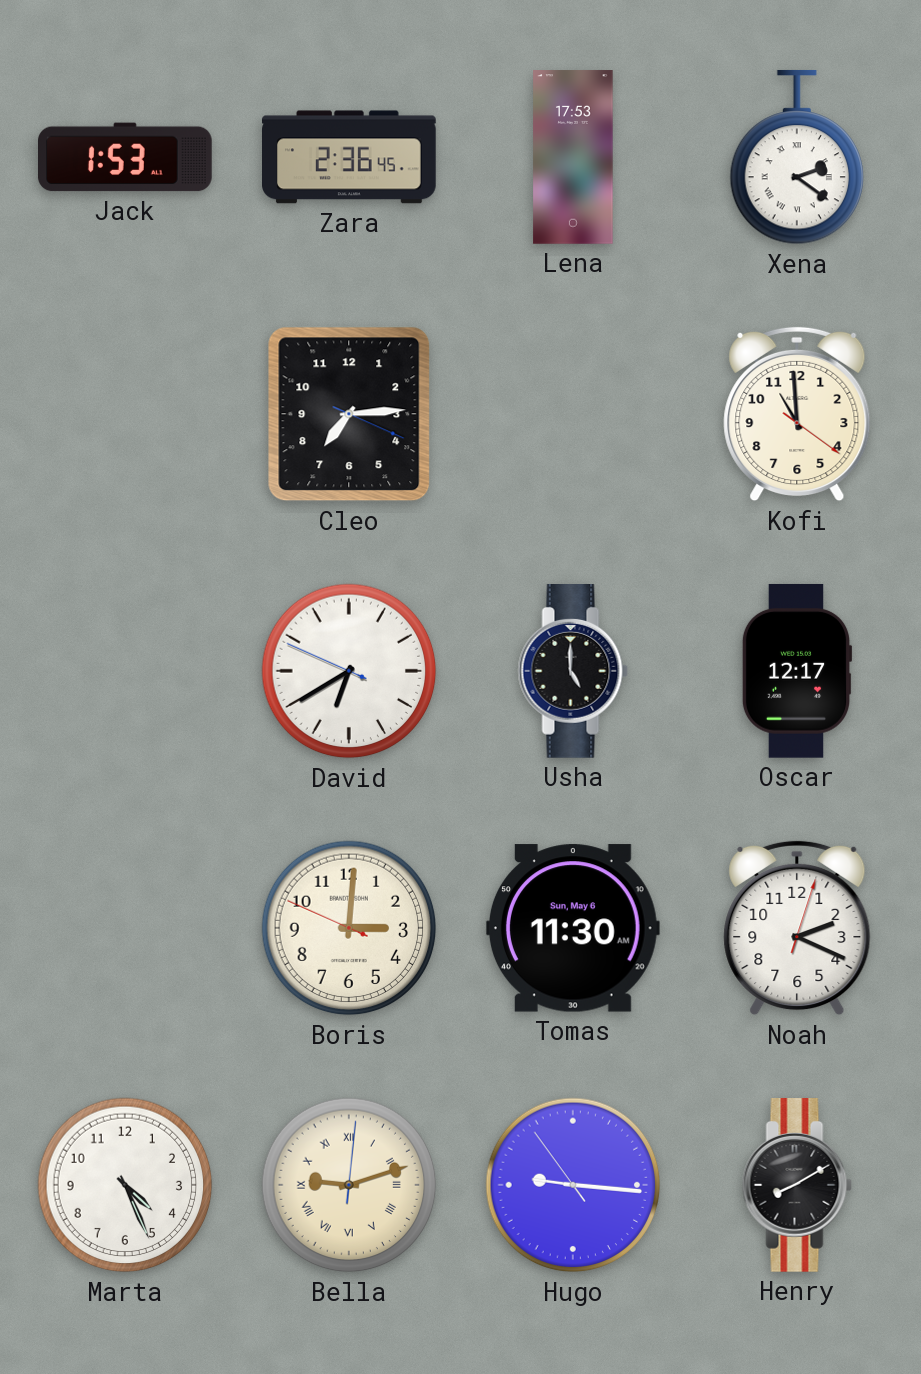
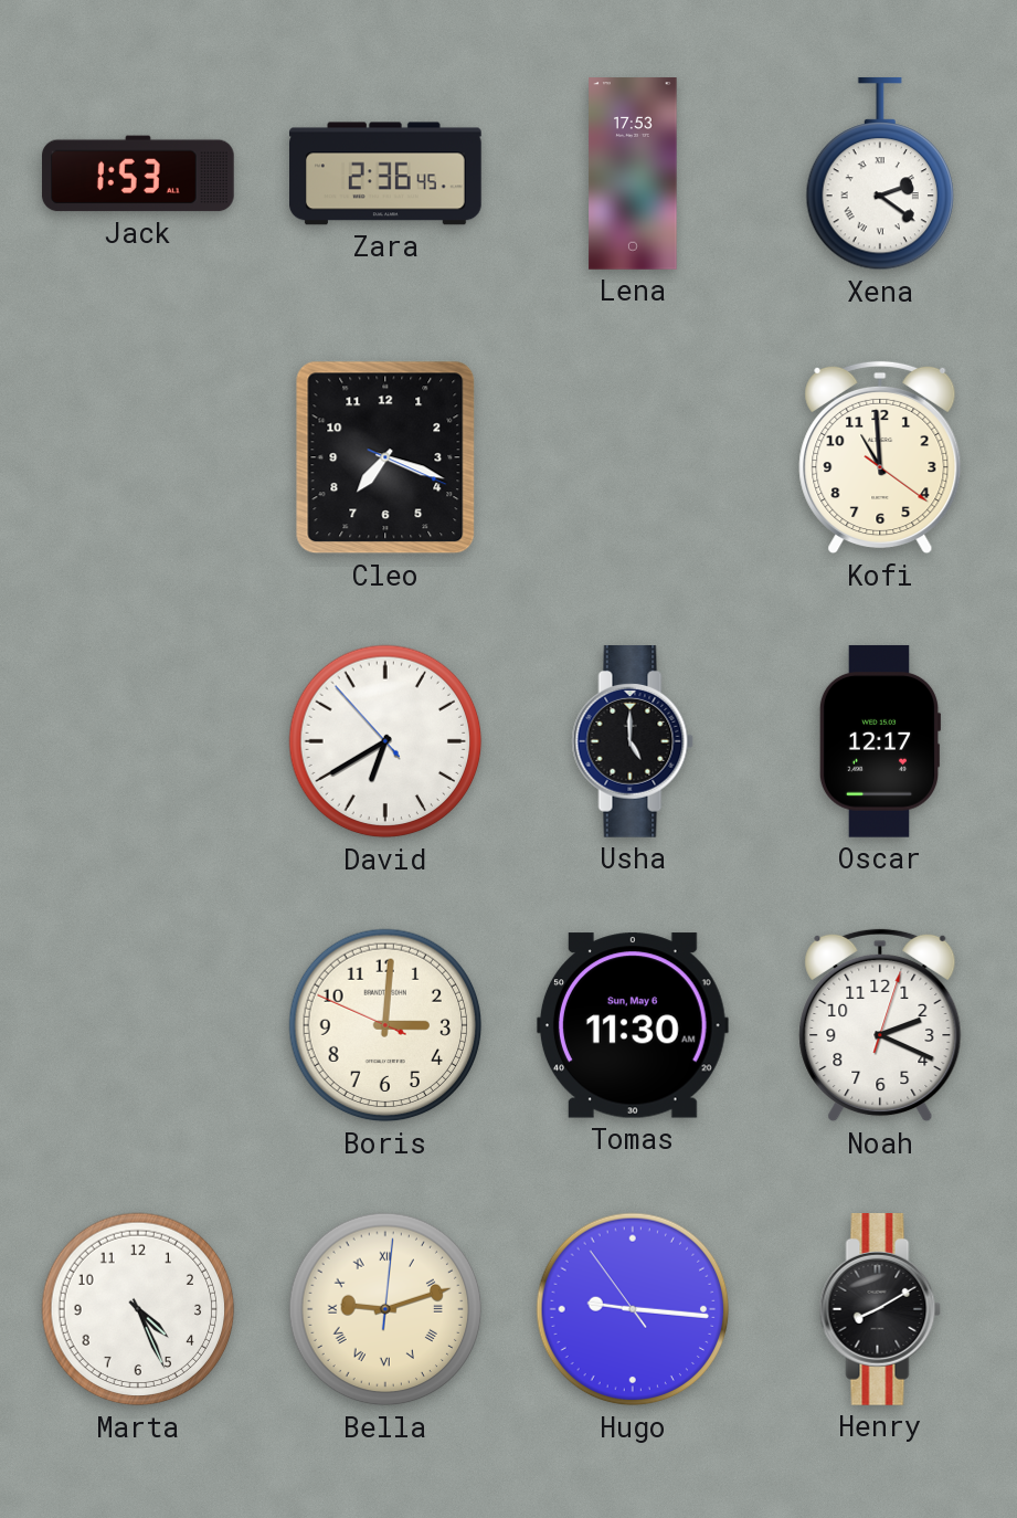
Cleo: 7:14 -> 7:18
David: 6:39:49 -> 6:39:53
